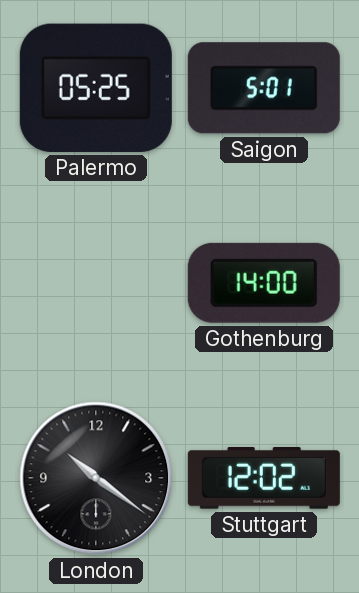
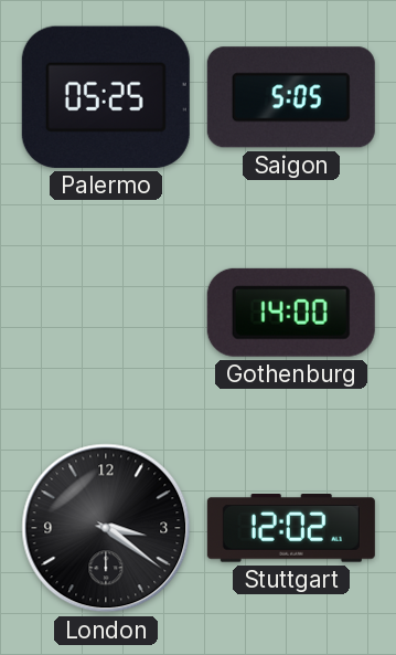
Saigon: 5:01 -> 5:05
London: 10:21 -> 3:21
